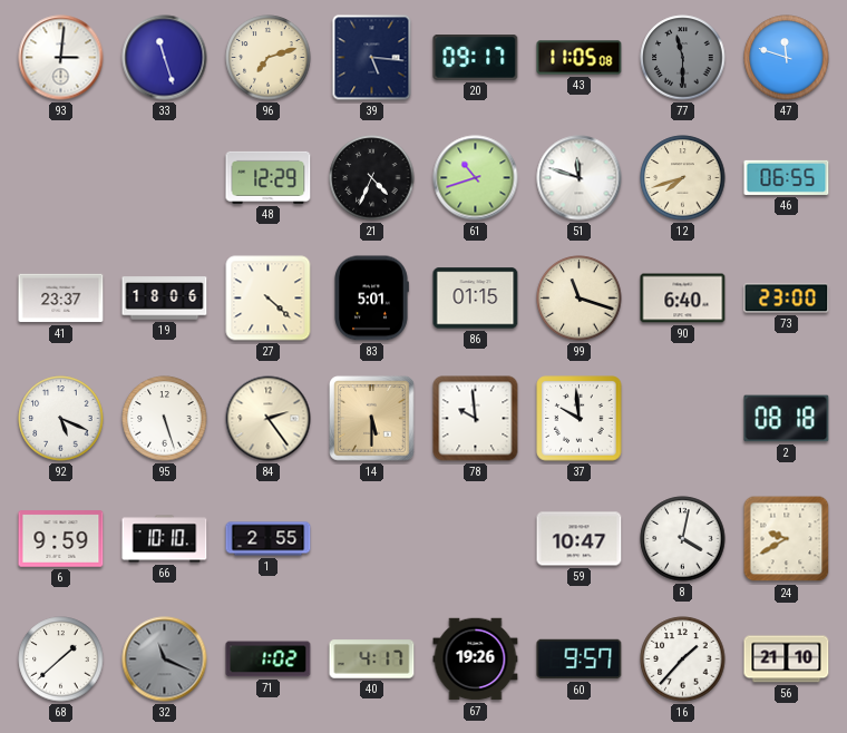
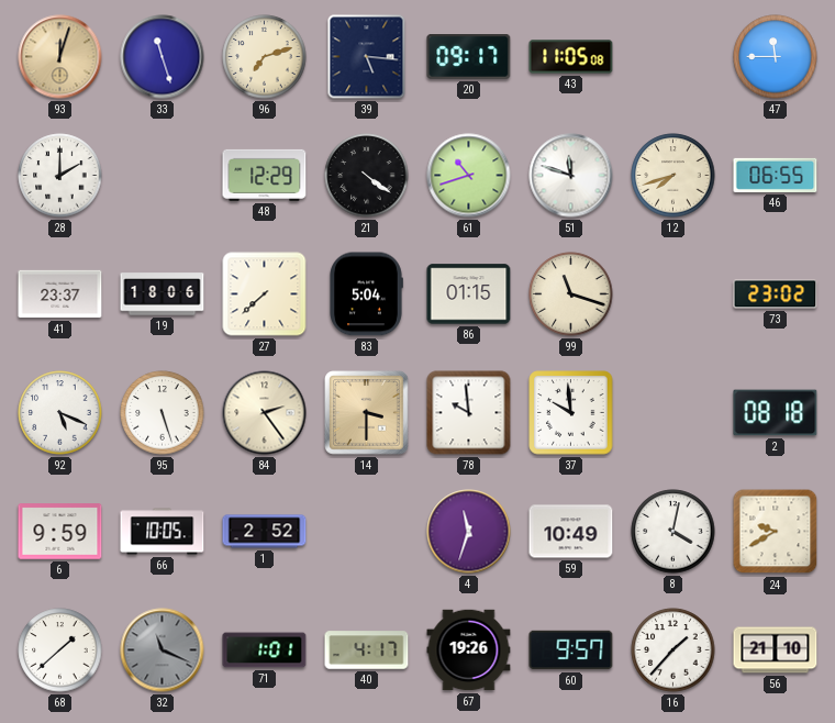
93: 3:01 -> 12:03
93 dial: white -> champagne
77: 11:30 -> none
47: 11:48 -> 11:45
28: none -> 2:00
21: 4:34 -> 4:21
27: 4:22 -> 7:38
83: 5:01 -> 5:04
90: 6:40 -> none
73: 23:00 -> 23:02
14: 5:30 -> 3:30
66: 10:10 -> 10:05
1: 2:55 -> 2:52
4: none -> 11:33
59: 10:47 -> 10:49
71: 1:02 -> 1:01
